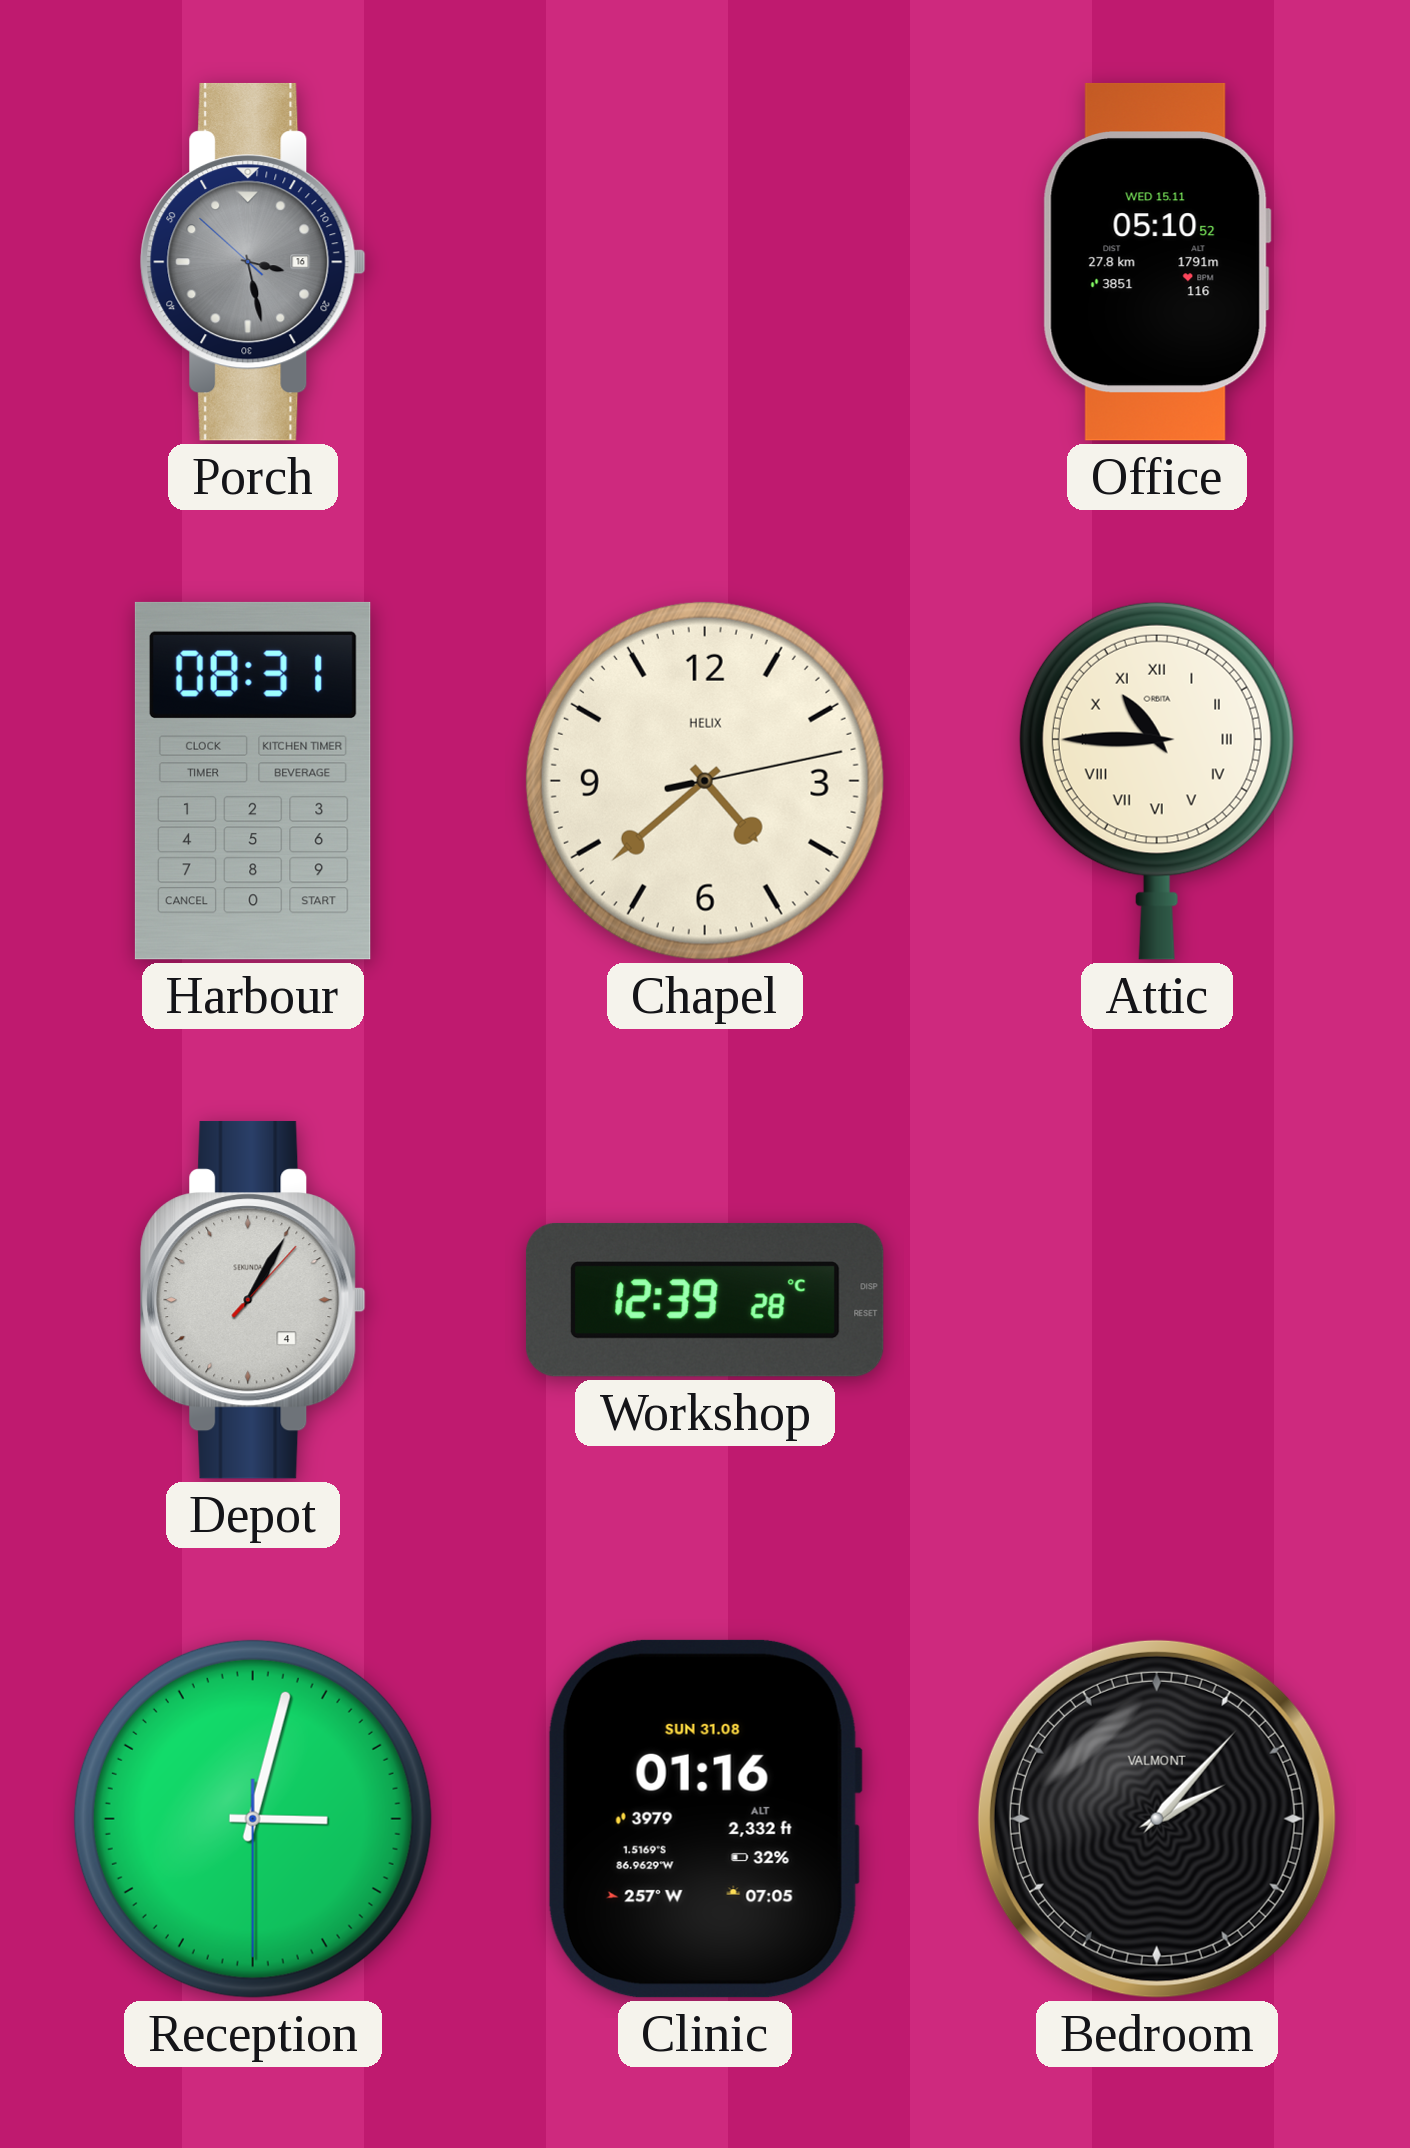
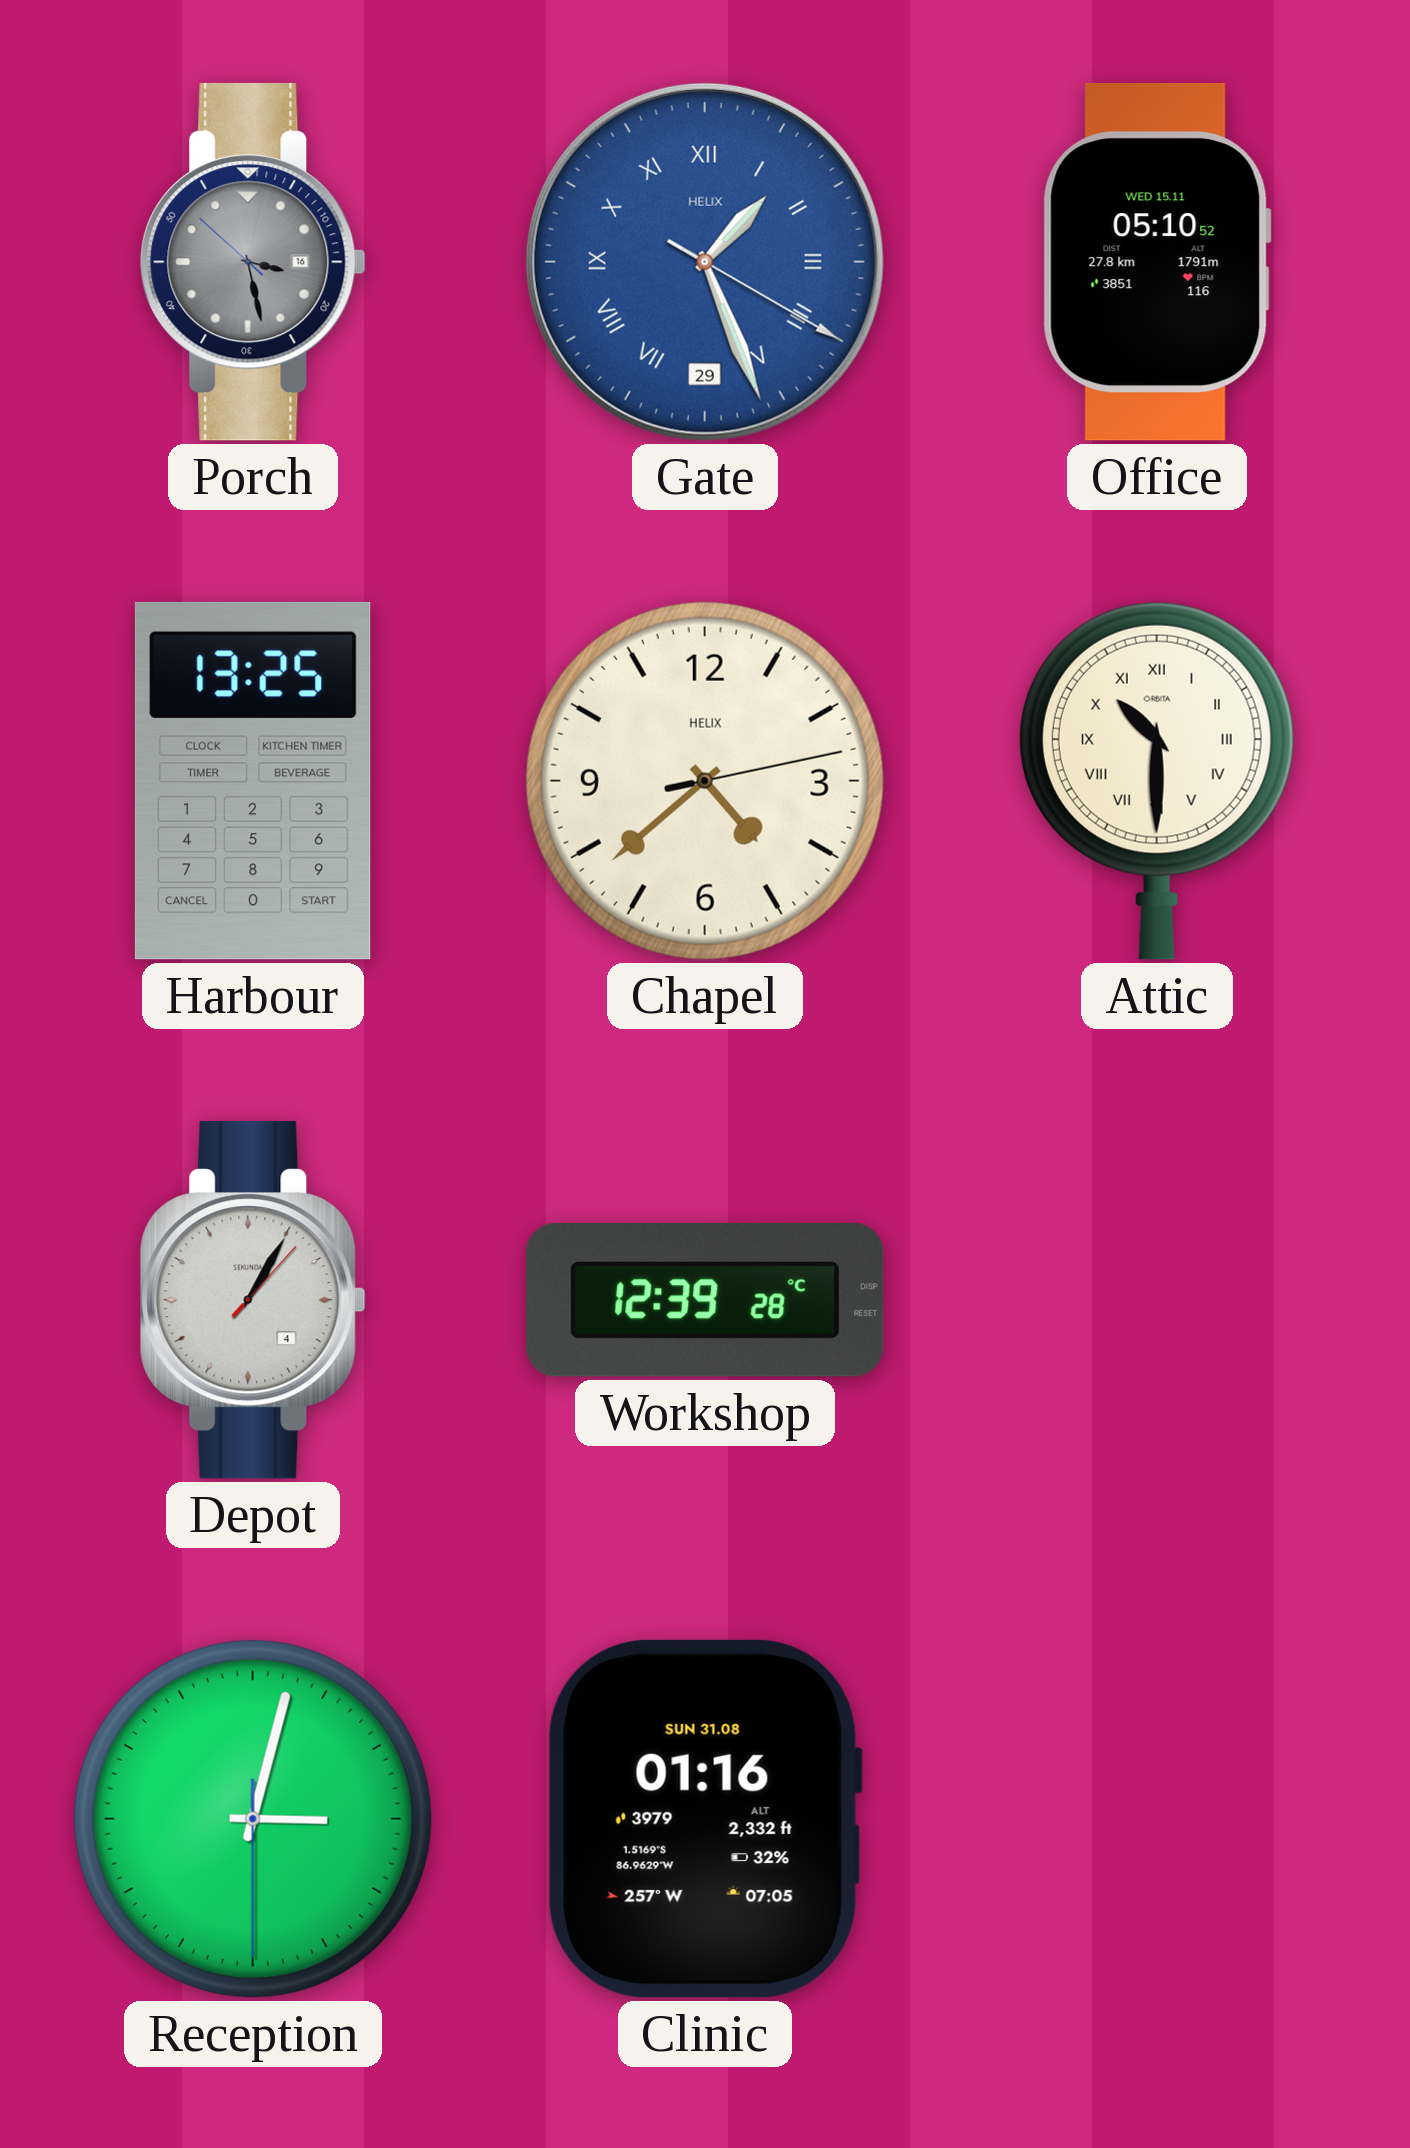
Gate: none -> 1:26
Harbour: 08:31 -> 13:25
Attic: 10:45 -> 10:30
Bedroom: 2:07 -> none
